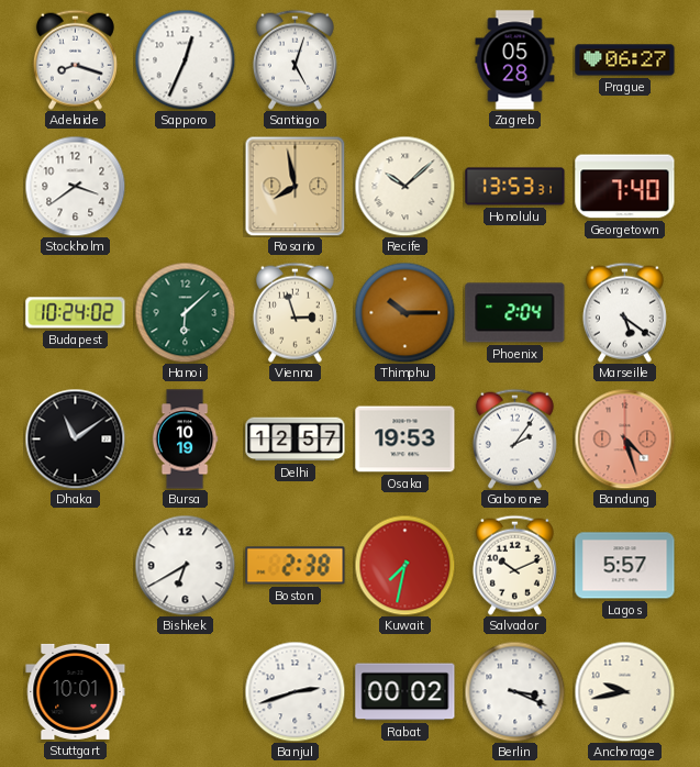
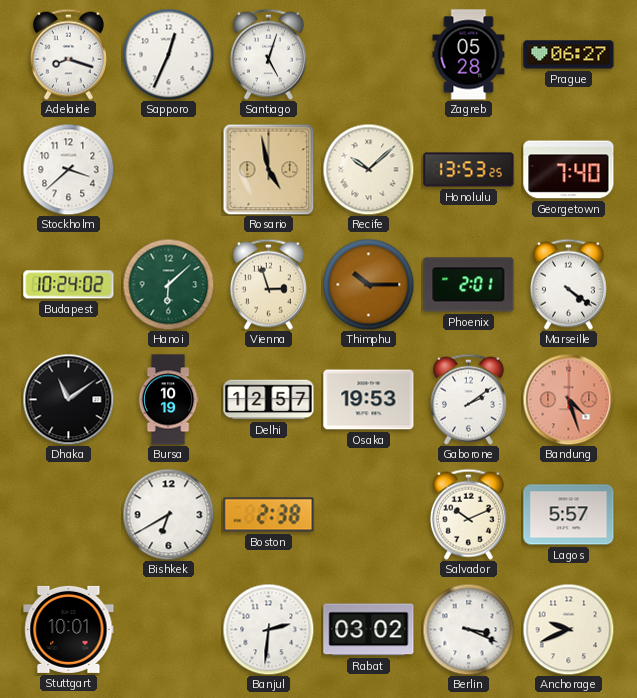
Stockholm: 3:39 -> 3:38
Rosario: 7:58 -> 4:58
Honolulu: 13:53:31 -> 13:53:25
Phoenix: 2:04 -> 2:01
Marseille: 5:21 -> 4:21
Gaborone: 2:06 -> 2:09
Kuwait: 7:32 -> none
Banjul: 2:42 -> 2:31
Rabat: 00:02 -> 03:02
Anchorage: 9:43 -> 9:41
